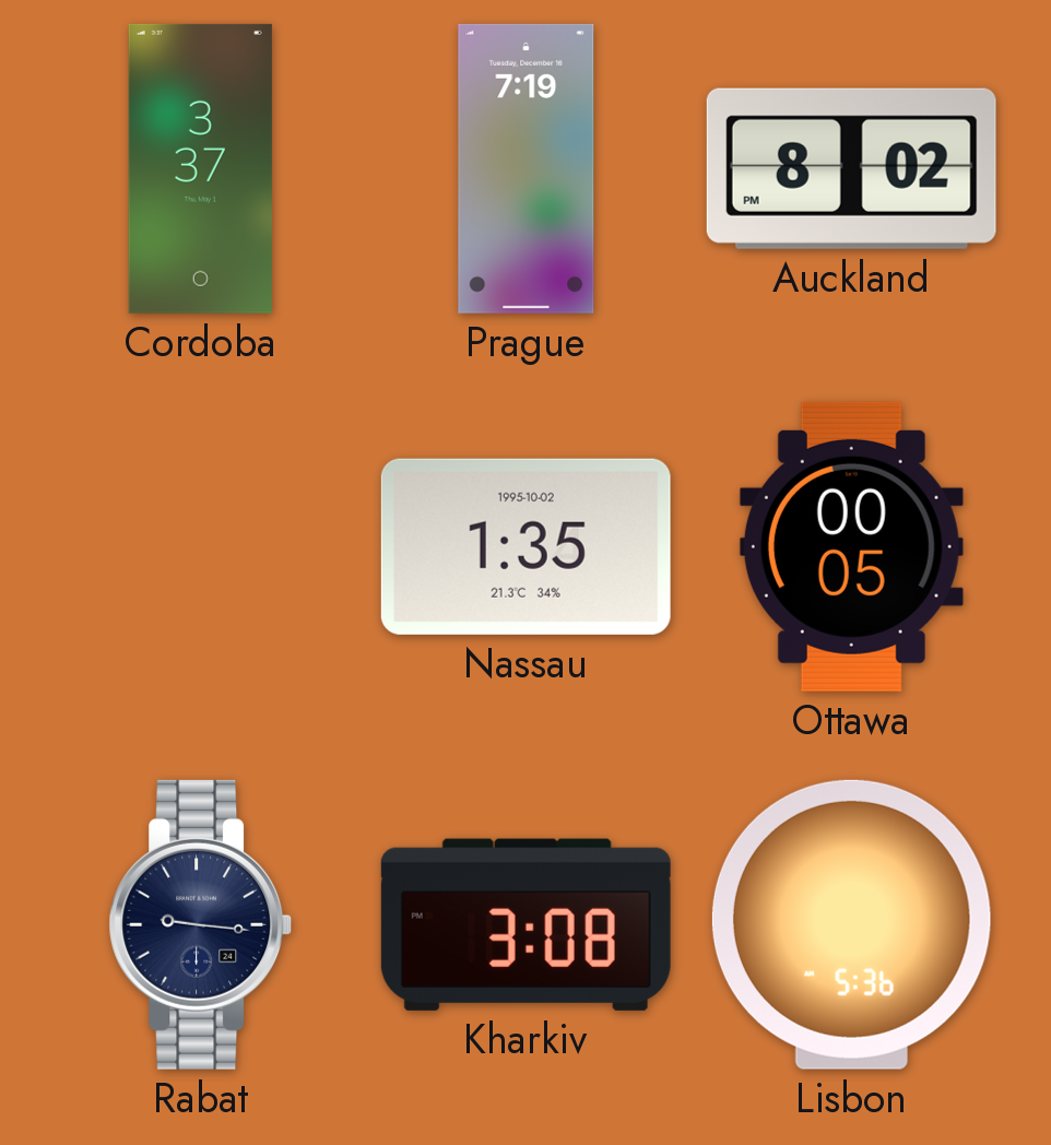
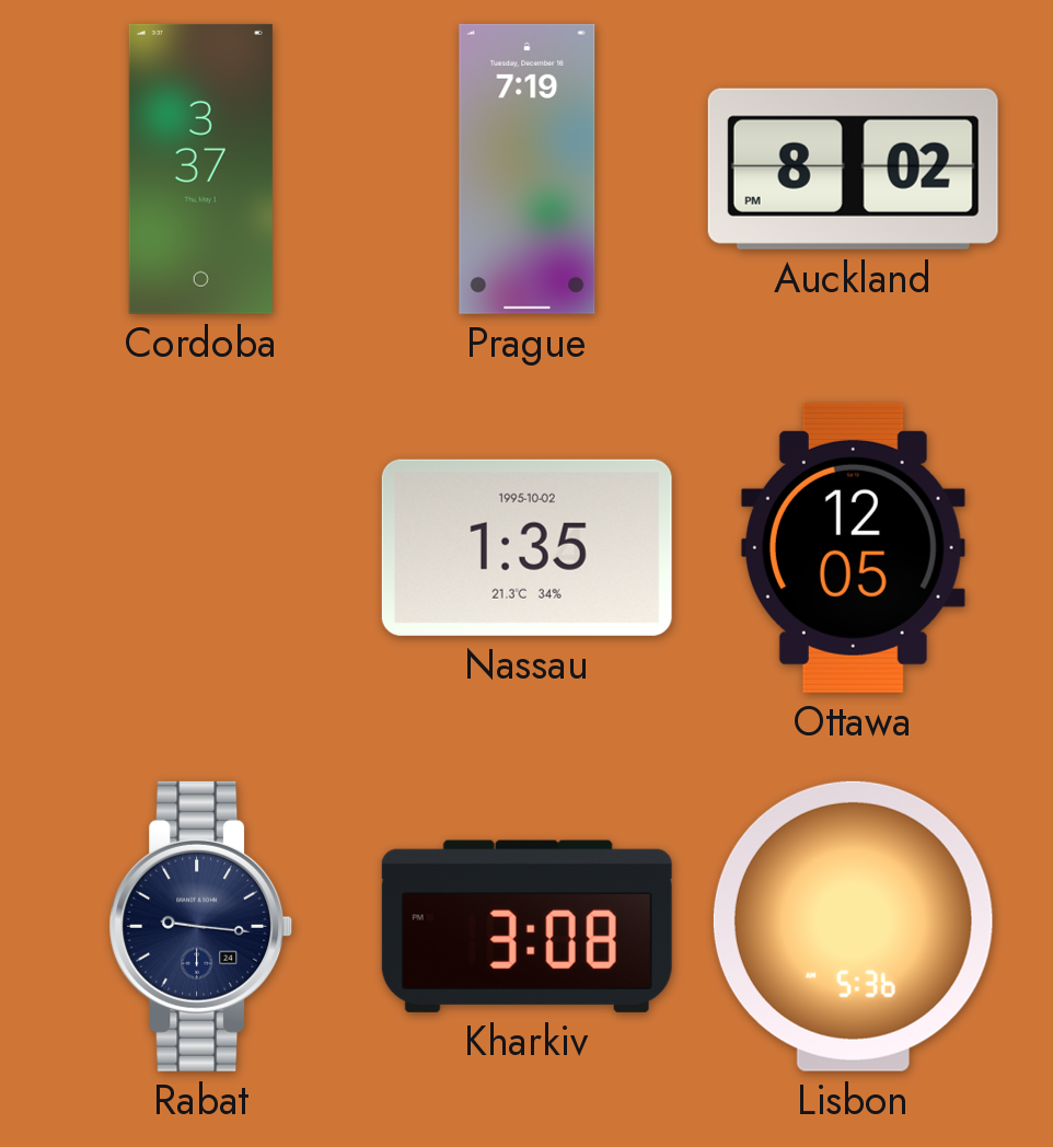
Ottawa: 00:05 -> 12:05
